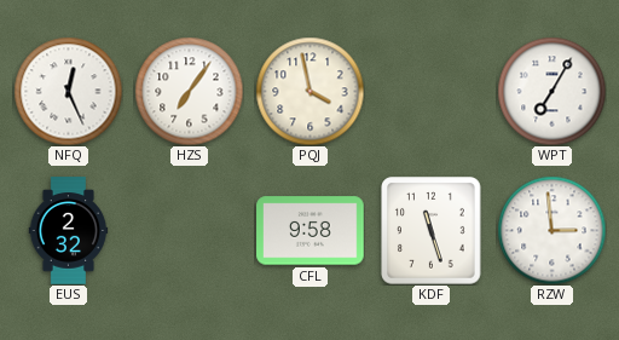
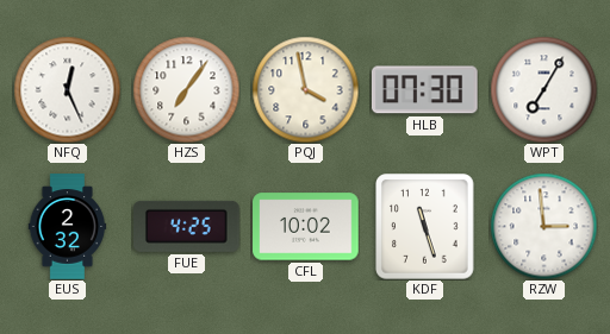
HLB: none -> 07:30
FUE: none -> 4:25
CFL: 9:58 -> 10:02
